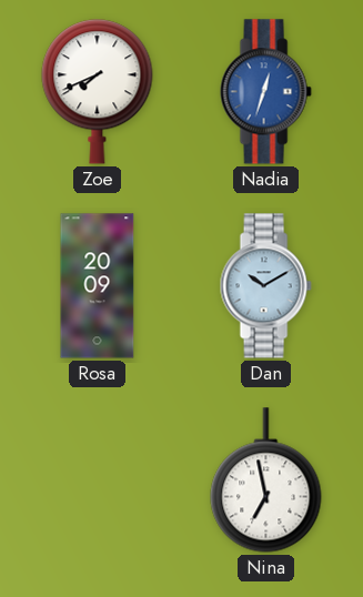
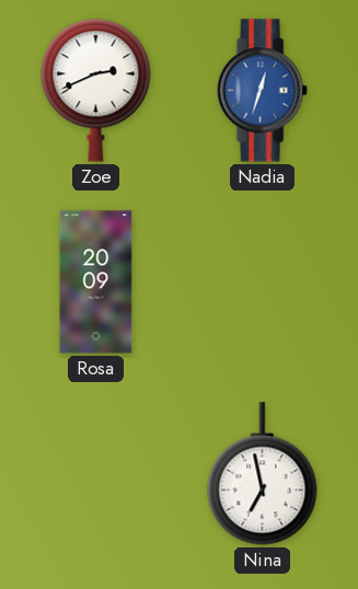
Zoe: 7:41 -> 2:41
Dan: 10:10 -> none
